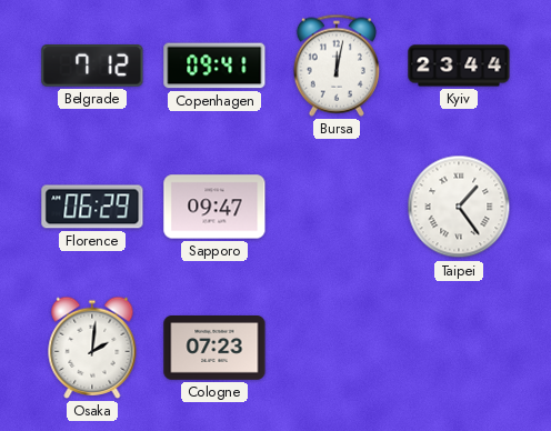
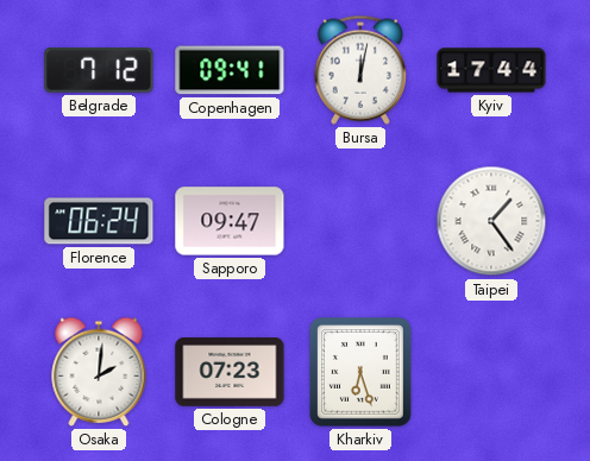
Kyiv: 23:44 -> 17:44
Florence: 06:29 -> 06:24
Kharkiv: none -> 6:27
